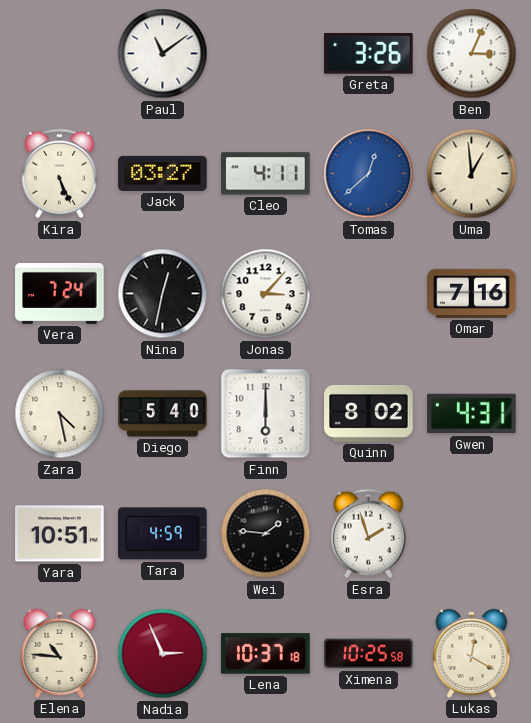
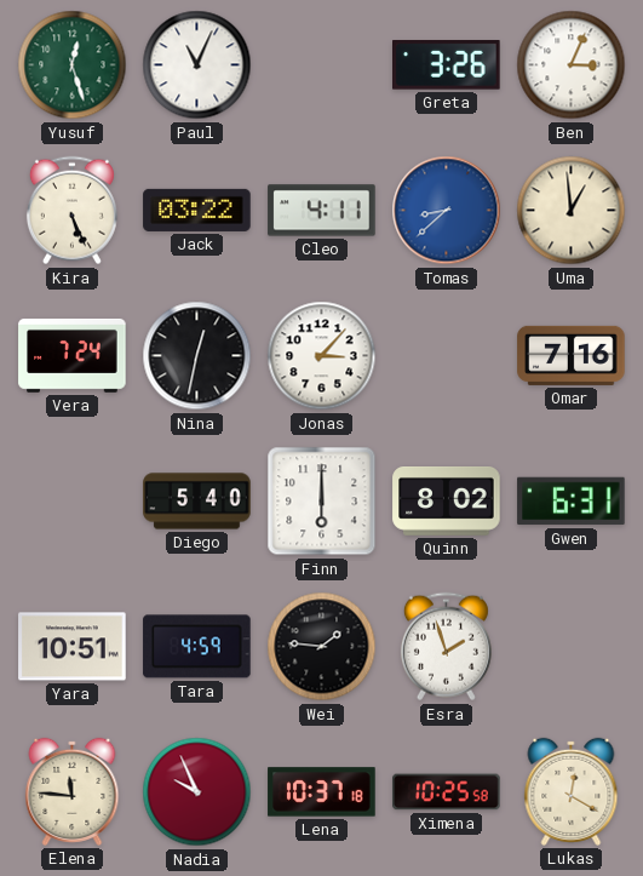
Yusuf: none -> 12:27
Paul: 11:09 -> 11:04
Jack: 03:27 -> 03:22
Tomas: 12:38 -> 8:38
Zara: 4:28 -> none
Gwen: 4:31 -> 6:31
Elena: 10:46 -> 11:46
Nadia: 2:56 -> 9:56
